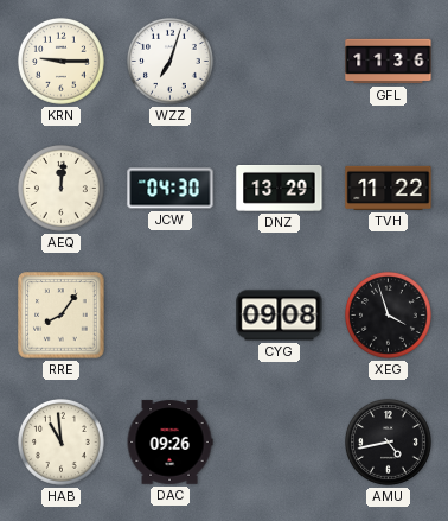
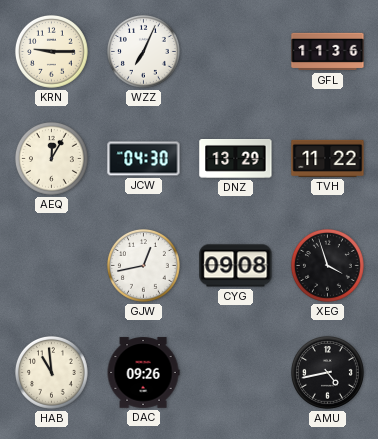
WZZ: 7:03 -> 7:04
AEQ: 12:01 -> 12:05
RRE: 8:06 -> none
GJW: none -> 12:43
